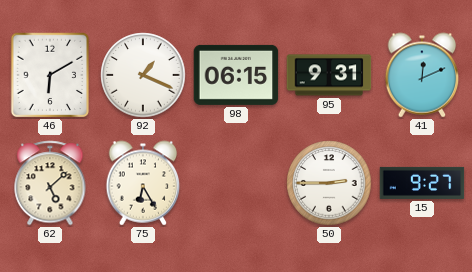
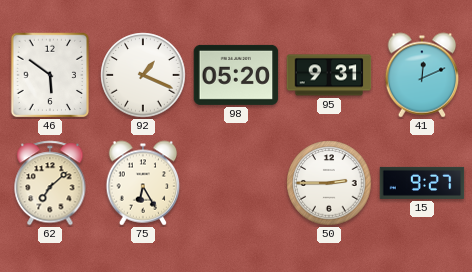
46: 6:10 -> 5:51
98: 06:15 -> 05:20
62: 5:08 -> 7:08
